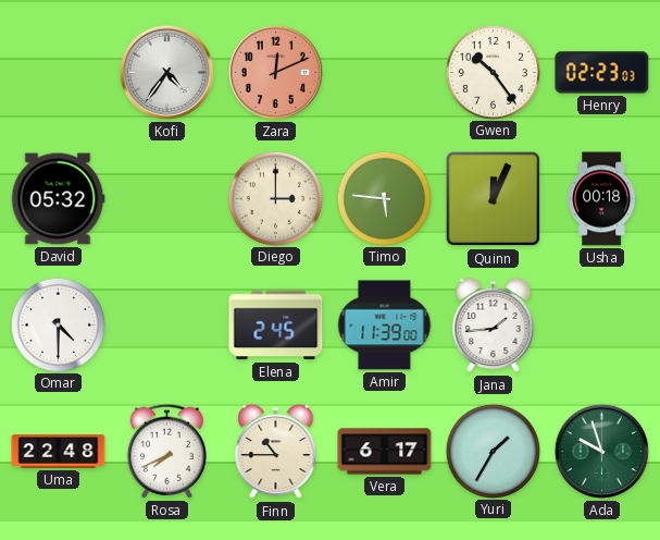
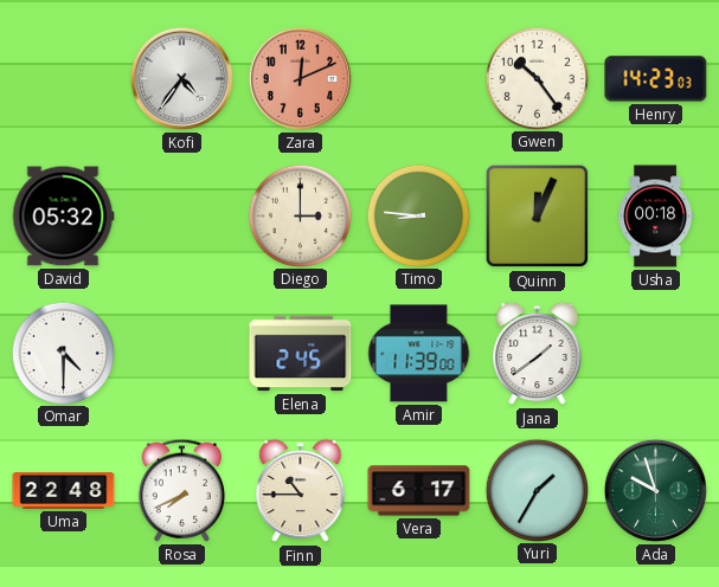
Henry: 02:23 -> 14:23
Timo: 5:46 -> 8:46
Jana: 1:44 -> 1:39
